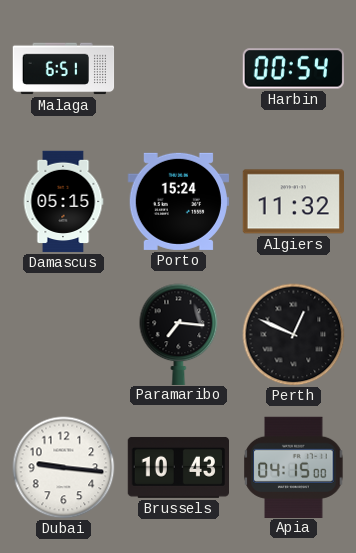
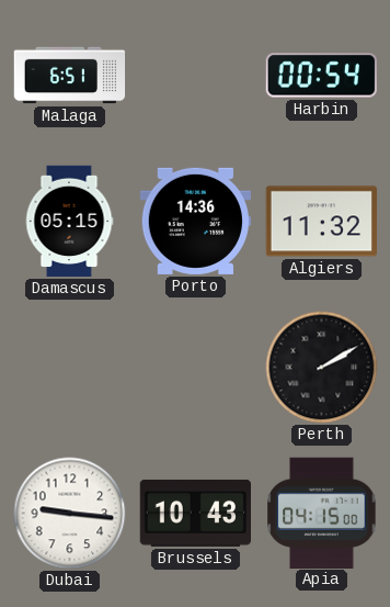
Porto: 15:24 -> 14:36
Paramaribo: 7:16 -> none
Perth: 12:49 -> 2:10
